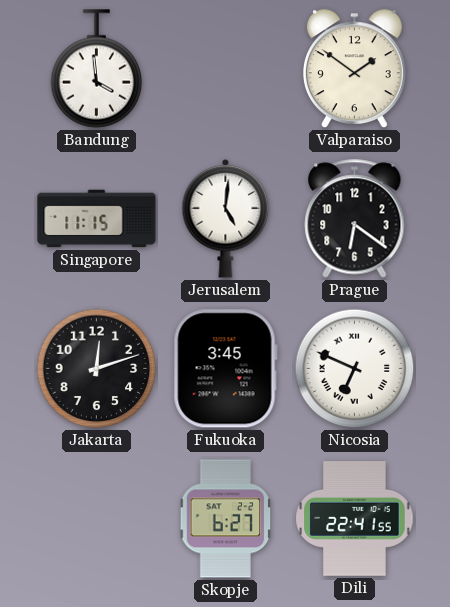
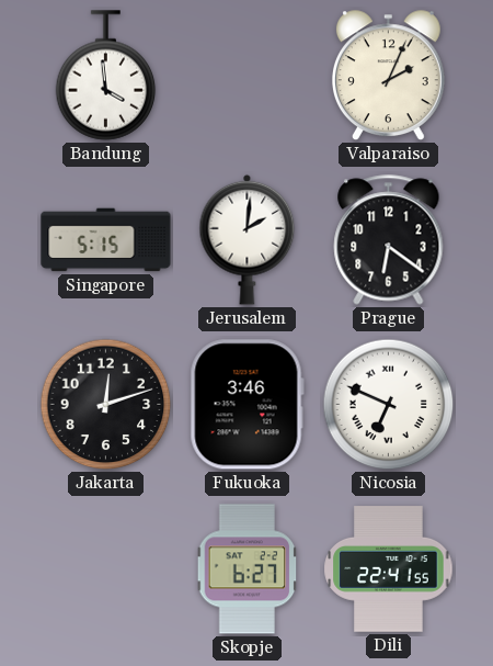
Valparaiso: 1:51 -> 2:04
Singapore: 11:15 -> 5:15
Jerusalem: 5:01 -> 2:01
Fukuoka: 3:45 -> 3:46
